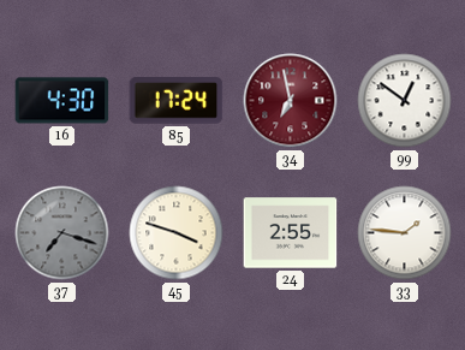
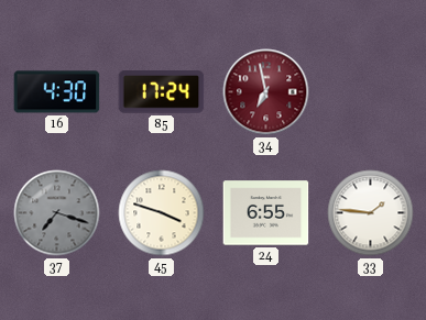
99: 12:51 -> none
24: 2:55 -> 6:55
